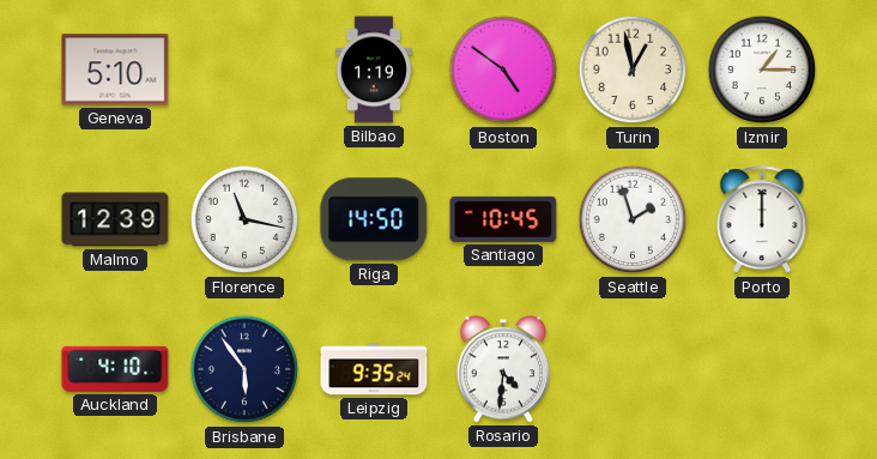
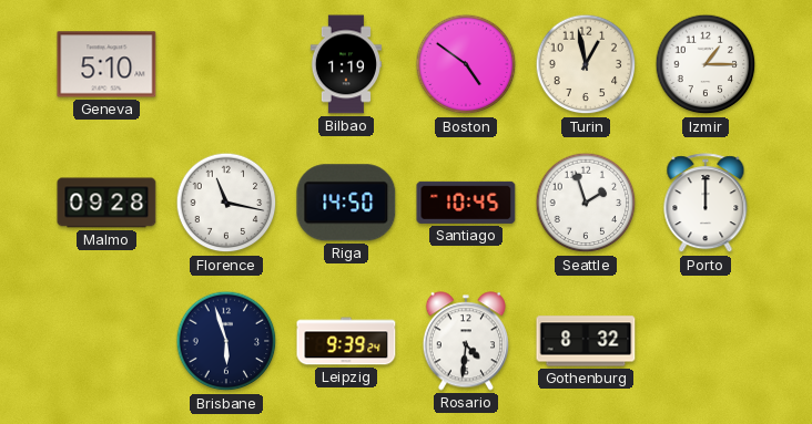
Malmo: 12:39 -> 09:28
Auckland: 4:10 -> none
Brisbane: 5:54 -> 5:57
Leipzig: 9:35 -> 9:39
Gothenburg: none -> 8:32
